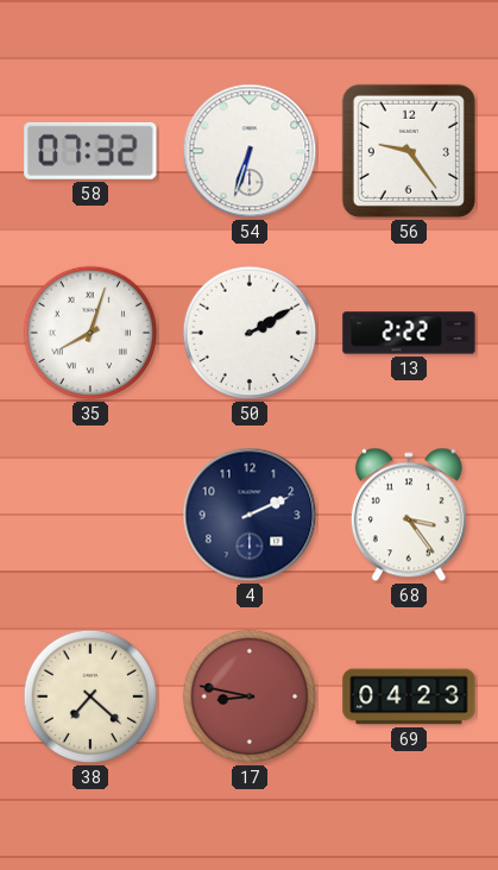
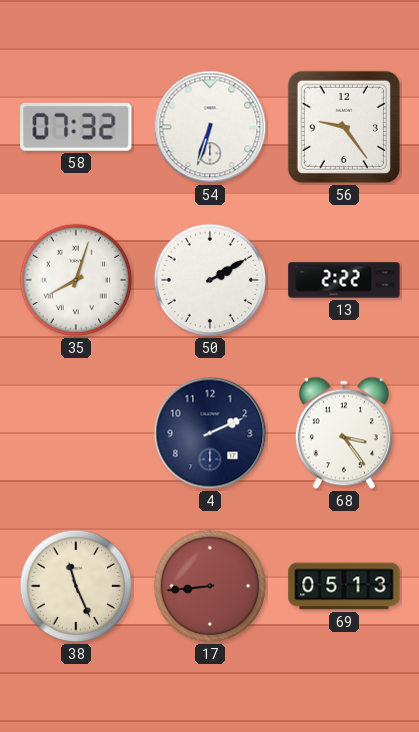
38: 7:22 -> 11:26
17: 8:47 -> 8:44
69: 04:23 -> 05:13
